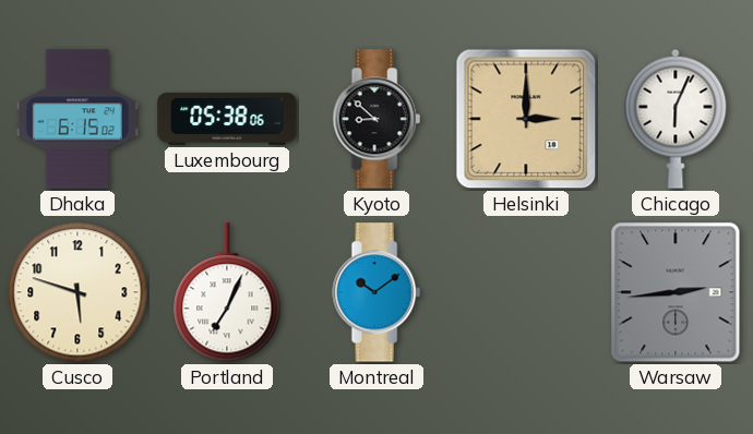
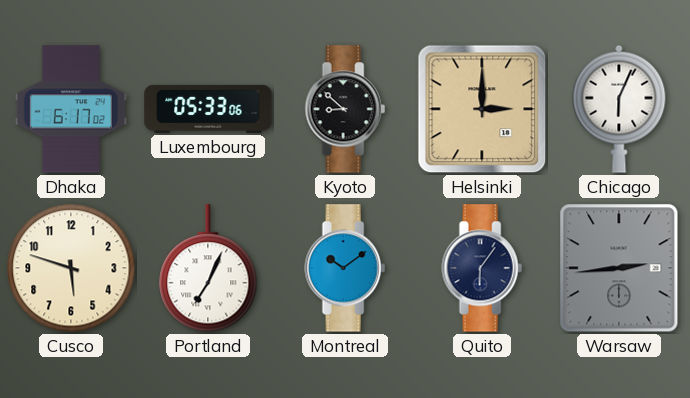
Dhaka: 6:15 -> 6:17
Luxembourg: 05:38 -> 05:33
Quito: none -> 6:06
